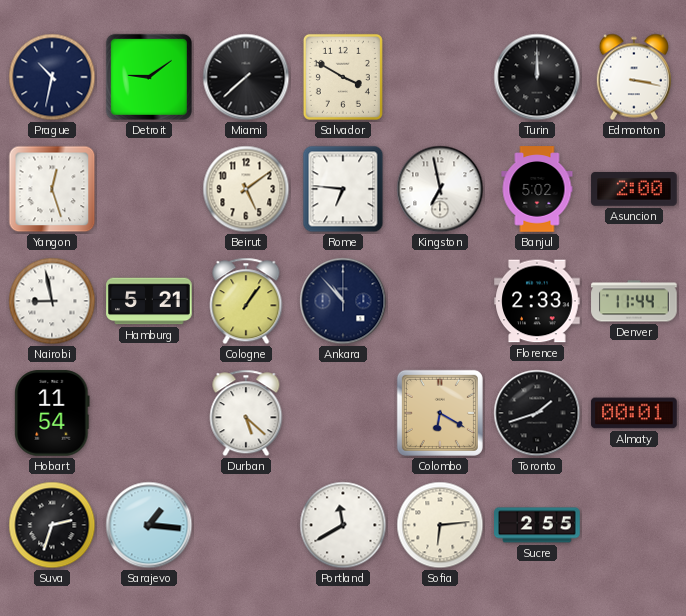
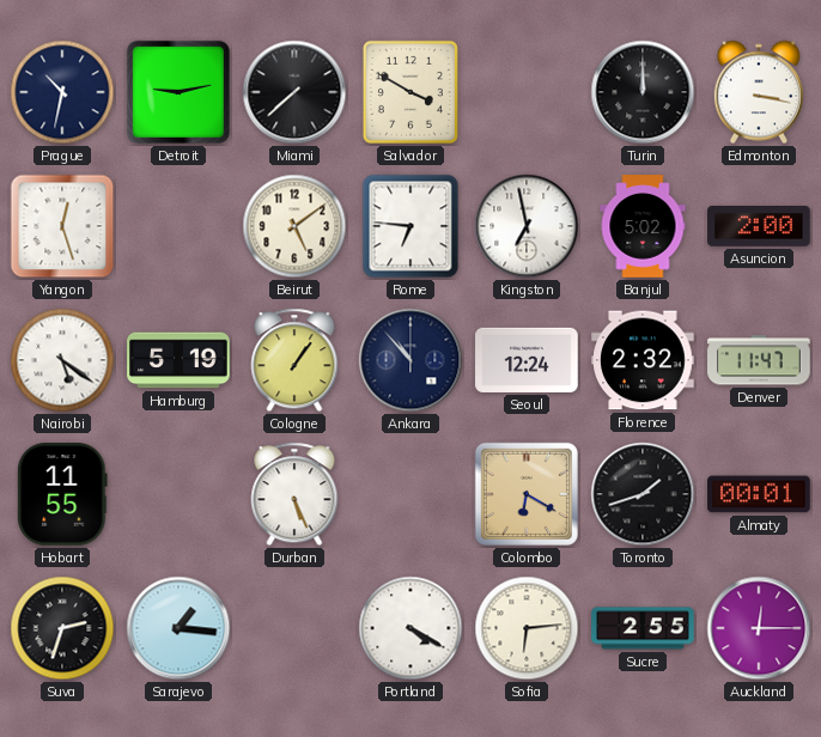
Detroit: 9:09 -> 9:13
Nairobi: 8:58 -> 5:21
Hamburg: 5:21 -> 5:19
Seoul: none -> 12:24
Florence: 2:33 -> 2:32
Denver: 11:44 -> 11:47
Hobart: 11:54 -> 11:55
Durban: 5:22 -> 5:26
Portland: 11:40 -> 4:20
Auckland: none -> 12:15
